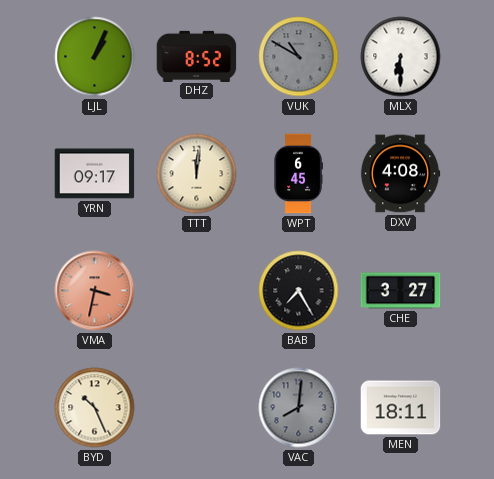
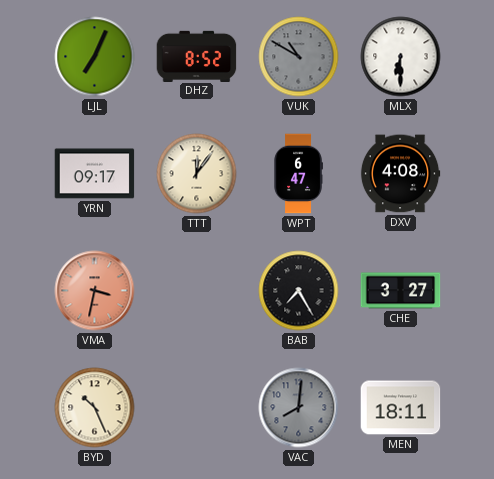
LJL: 1:04 -> 7:04
TTT: 12:01 -> 12:06
WPT: 6:45 -> 6:47
